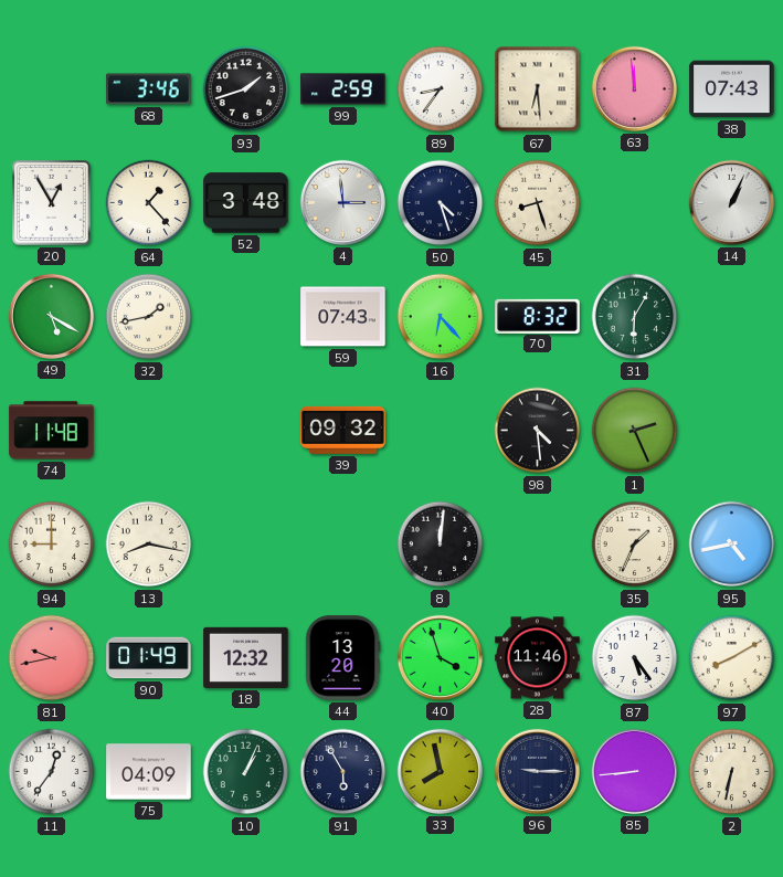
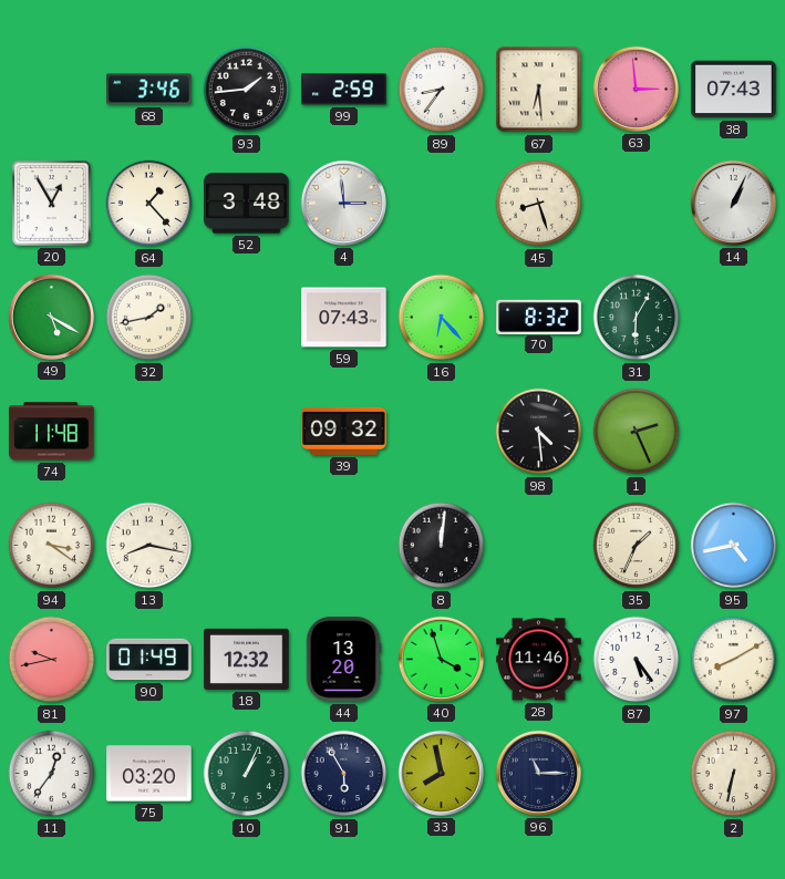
93: 1:42 -> 1:44
63: 11:59 -> 2:59
50: 4:27 -> none
94: 9:00 -> 3:21
75: 04:09 -> 03:20
96: 9:15 -> 11:15
85: 8:44 -> none
